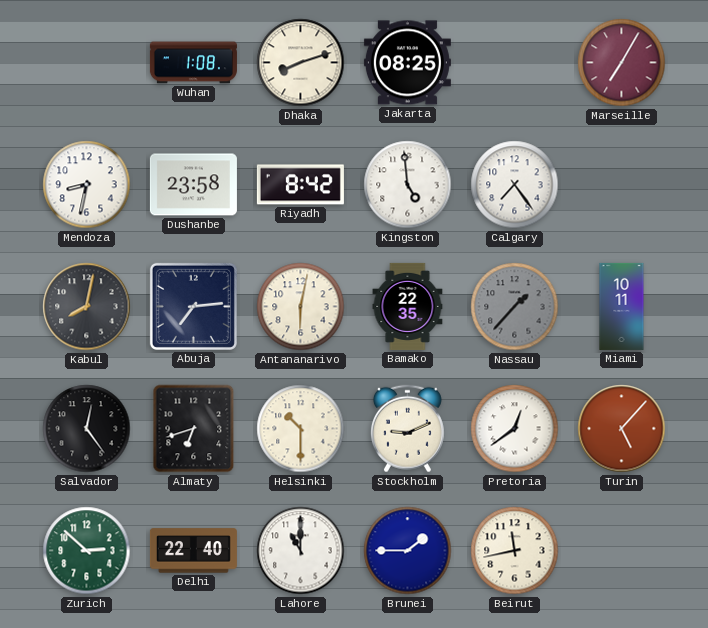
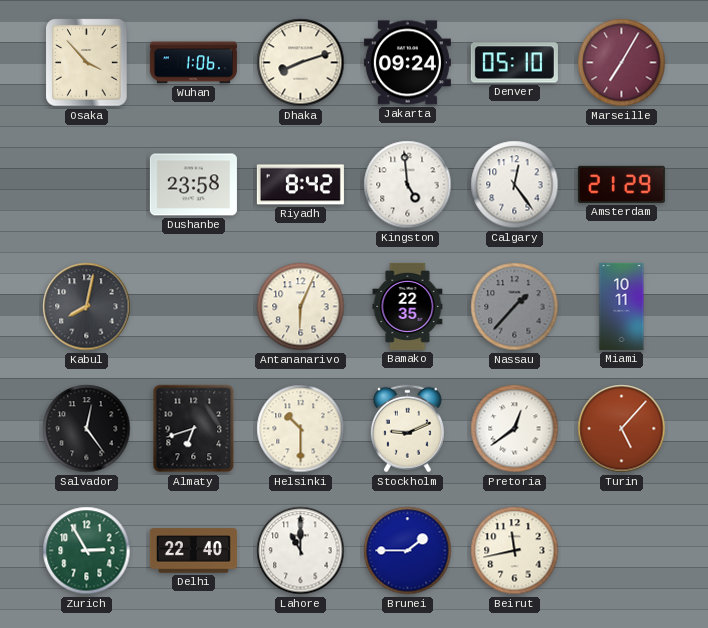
Osaka: none -> 3:53
Wuhan: 1:08 -> 1:06
Jakarta: 08:25 -> 09:24
Denver: none -> 05:10
Mendoza: 8:32 -> none
Calgary: 7:24 -> 12:24
Amsterdam: none -> 21:29
Abuja: 7:14 -> none
Antananarivo: 6:02 -> 6:04
Zurich: 2:52 -> 2:55
